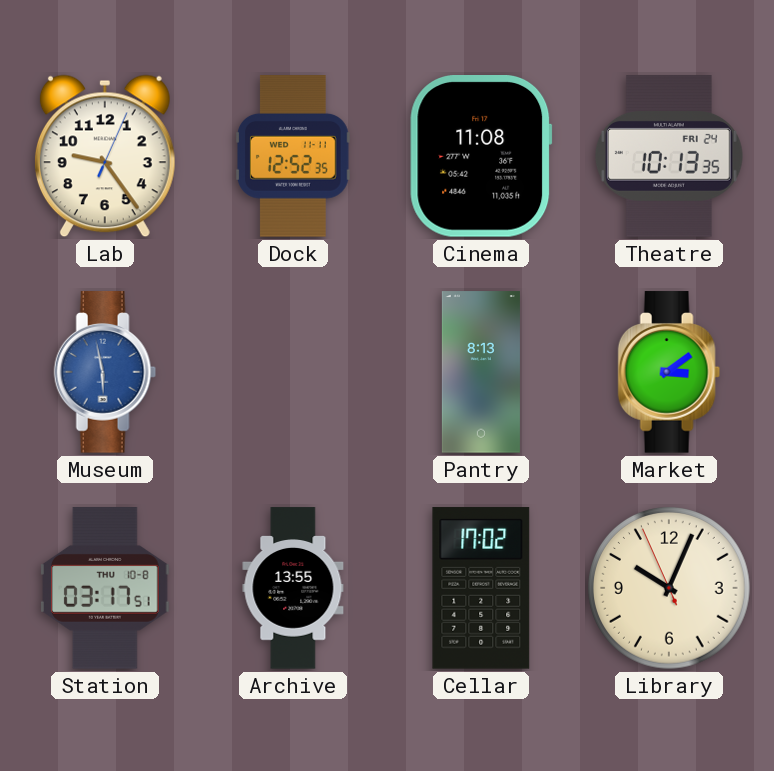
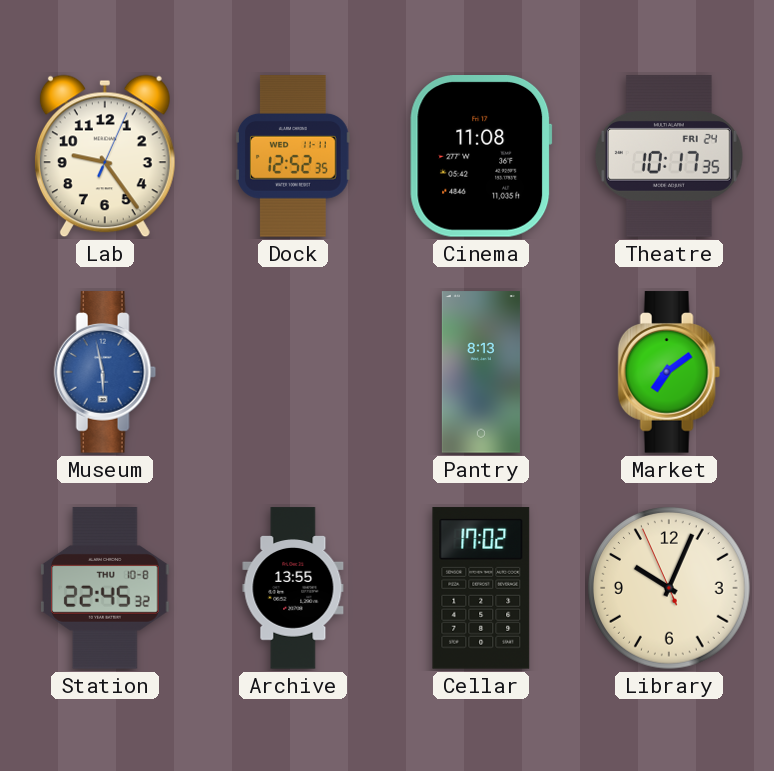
Theatre: 10:13 -> 10:17
Market: 3:09 -> 7:09
Station: 03:17 -> 22:45
